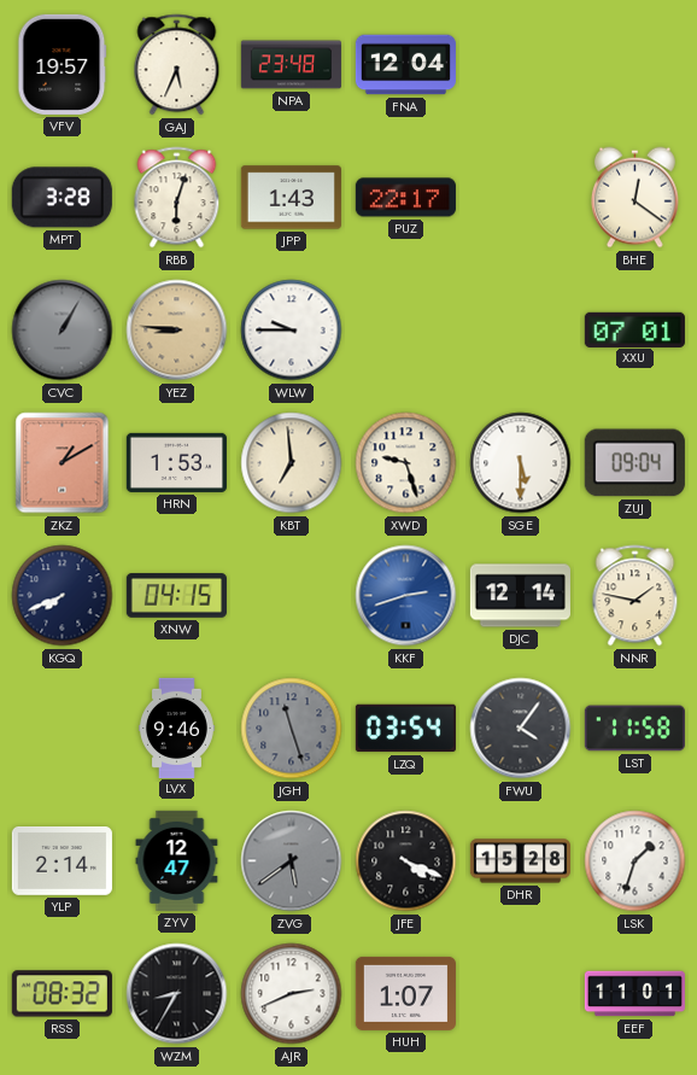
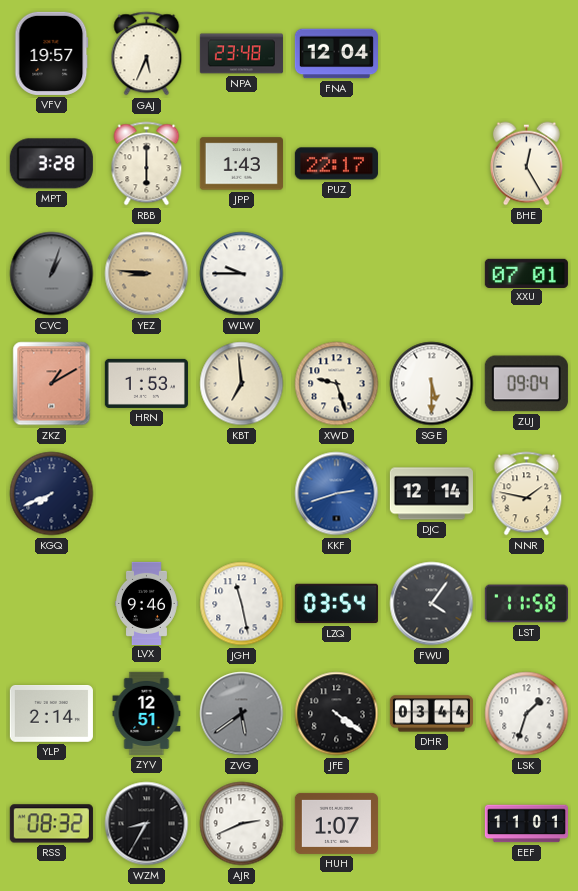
RBB: 6:03 -> 6:00
BHE: 12:21 -> 12:25
CVC: 1:05 -> 1:03
XNW: 04:15 -> none
JGH: 11:27 -> 11:28
JGH dial: grey -> white
ZYV: 12:47 -> 12:51
JFE: 4:19 -> 4:21
DHR: 15:28 -> 03:44
